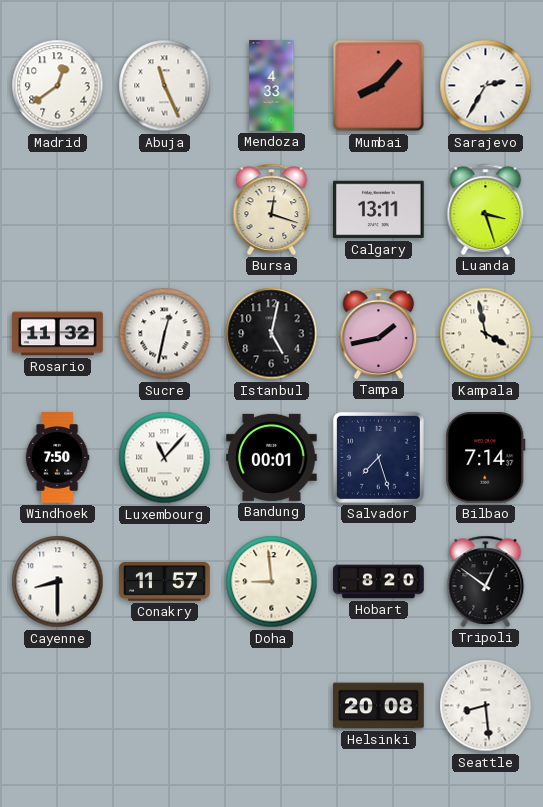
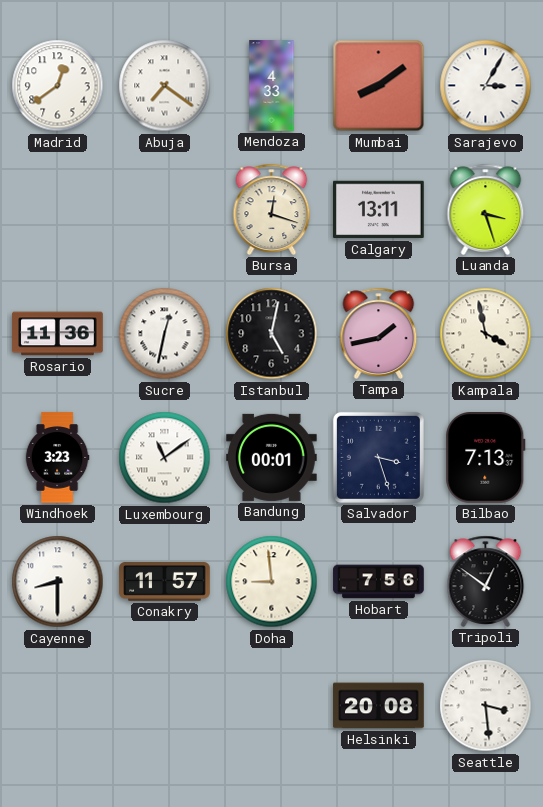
Abuja: 11:26 -> 7:21
Mumbai: 8:07 -> 8:09
Sarajevo: 2:35 -> 3:05
Rosario: 11:32 -> 11:36
Windhoek: 7:50 -> 3:23
Luxembourg: 11:07 -> 11:09
Salvador: 7:27 -> 3:27
Bilbao: 7:14 -> 7:13
Hobart: 8:20 -> 7:56
Seattle: 8:29 -> 3:29
